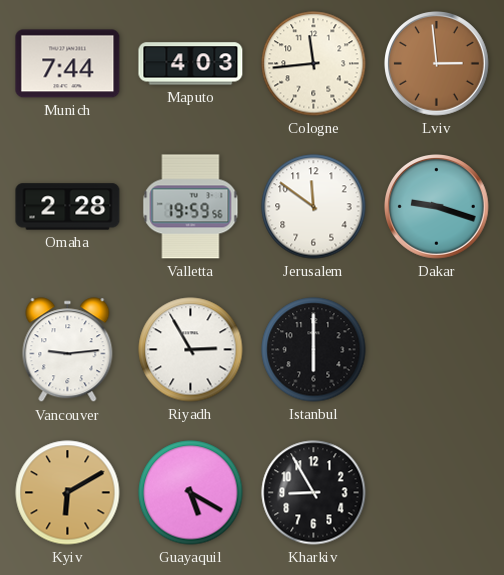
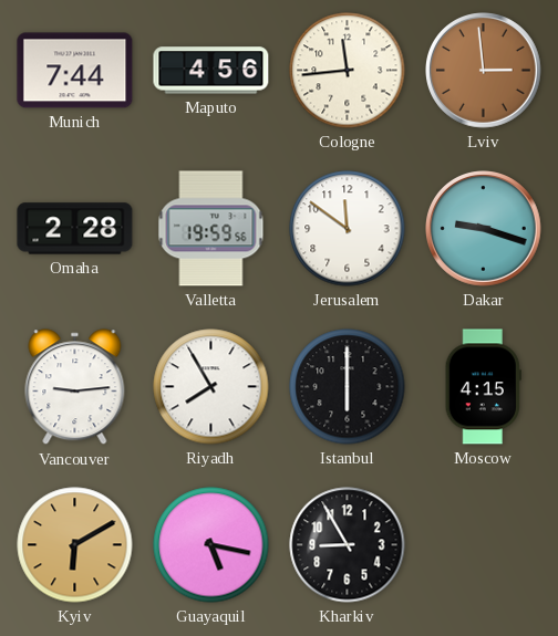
Maputo: 4:03 -> 4:56
Riyadh: 2:55 -> 7:55
Moscow: none -> 4:15
Guayaquil: 5:20 -> 5:17
